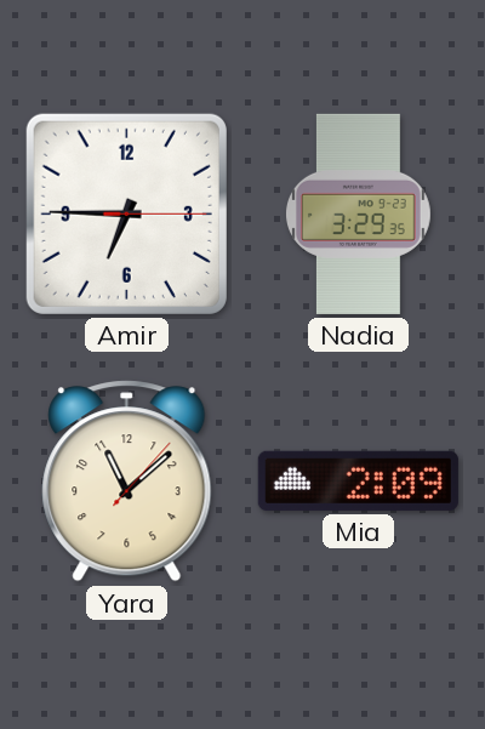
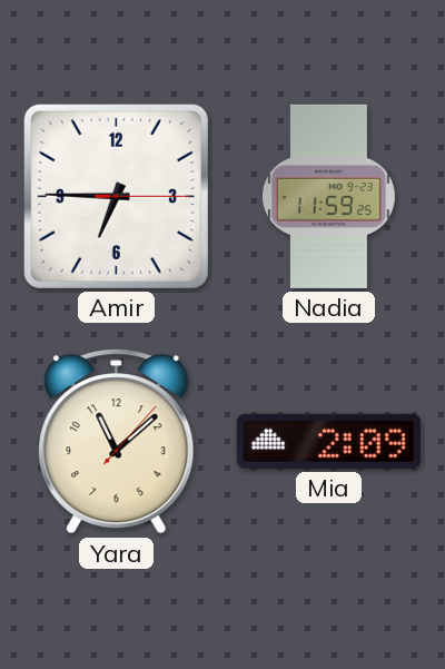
Nadia: 3:29 -> 11:59
